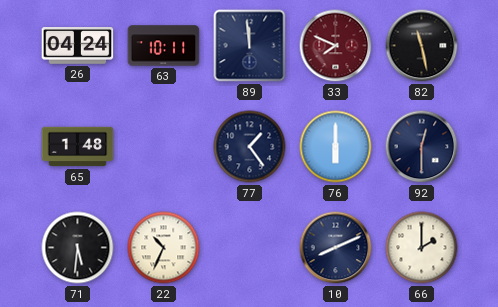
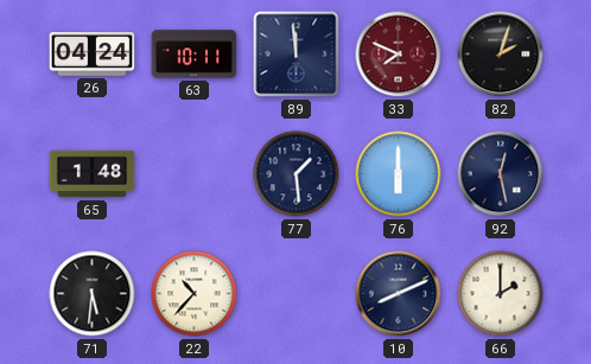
82: 11:28 -> 2:03
77: 1:24 -> 1:29
92: 12:30 -> 12:28
22: 10:34 -> 10:37
